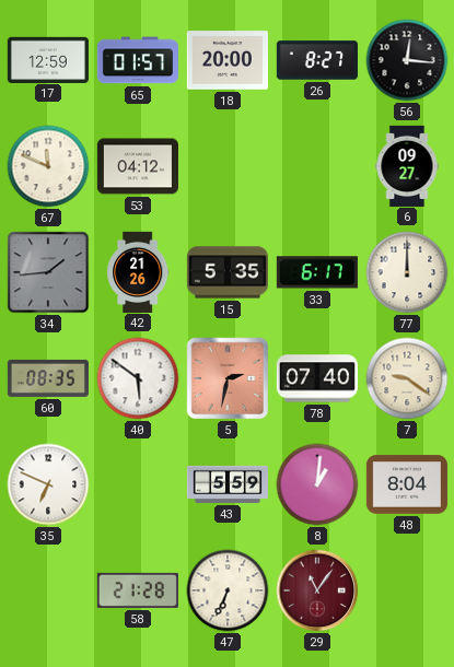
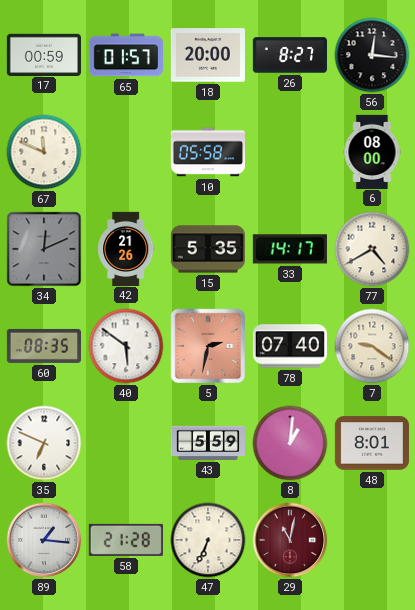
17: 12:59 -> 00:59
53: 04:12 -> none
10: none -> 05:58
6: 09:27 -> 08:00
34: 1:44 -> 12:11
33: 6:17 -> 14:17
77: 12:00 -> 4:40
48: 8:04 -> 8:01
89: none -> 1:16
29: 11:06 -> 11:02
